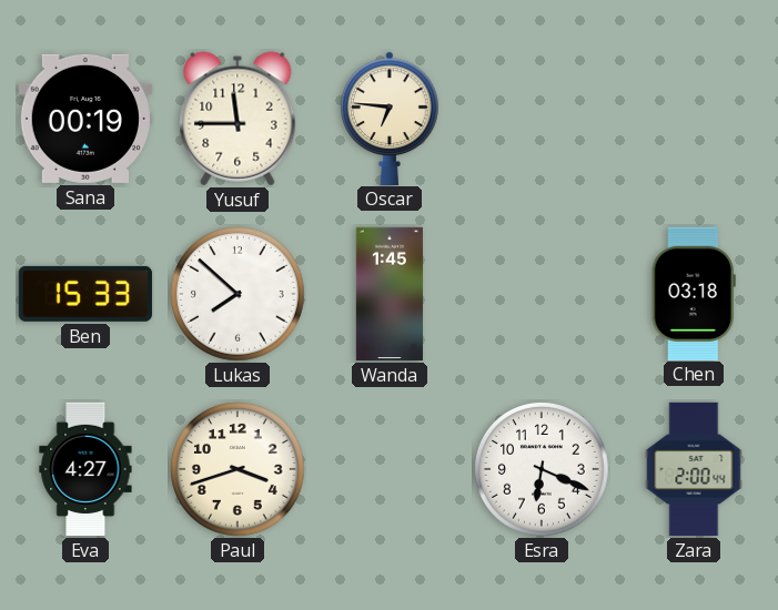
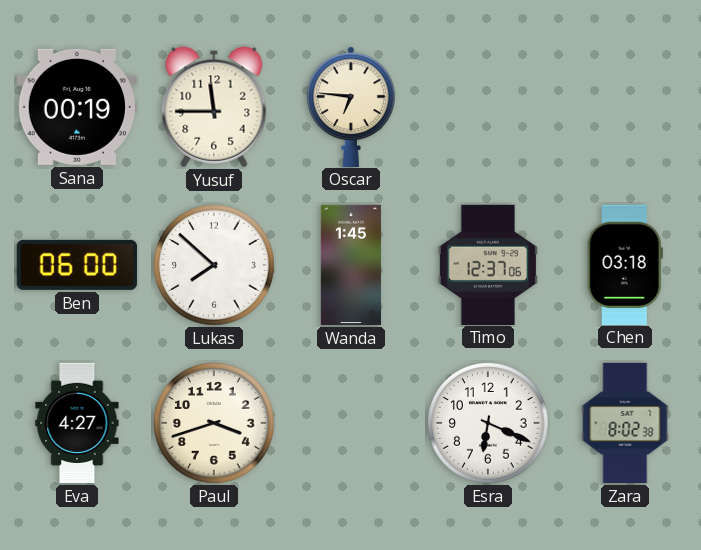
Ben: 15:33 -> 06:00
Timo: none -> 12:37
Zara: 2:00 -> 8:02
